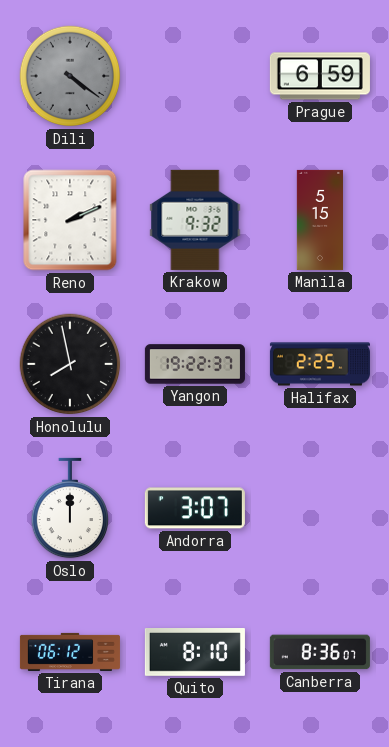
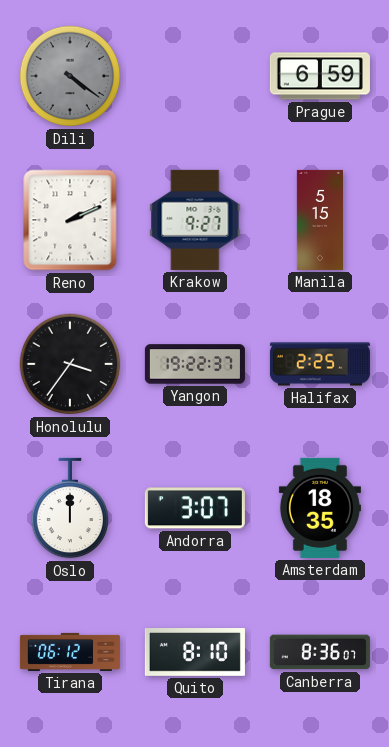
Krakow: 9:32 -> 9:27
Honolulu: 7:58 -> 3:36
Amsterdam: none -> 18:35
